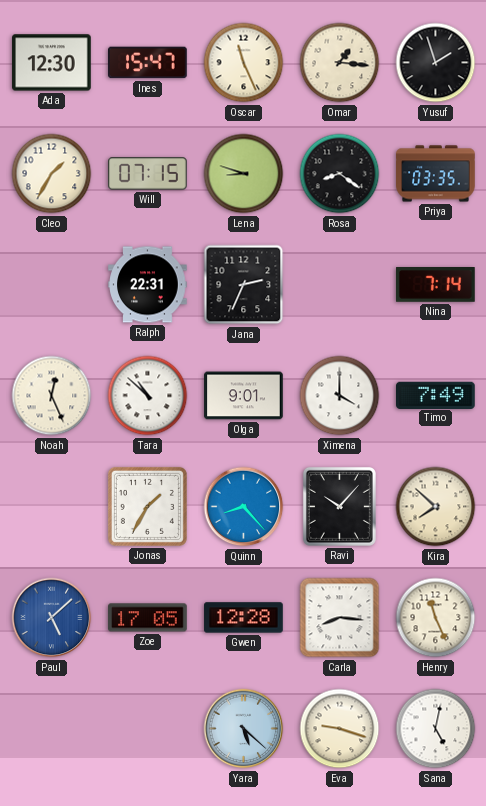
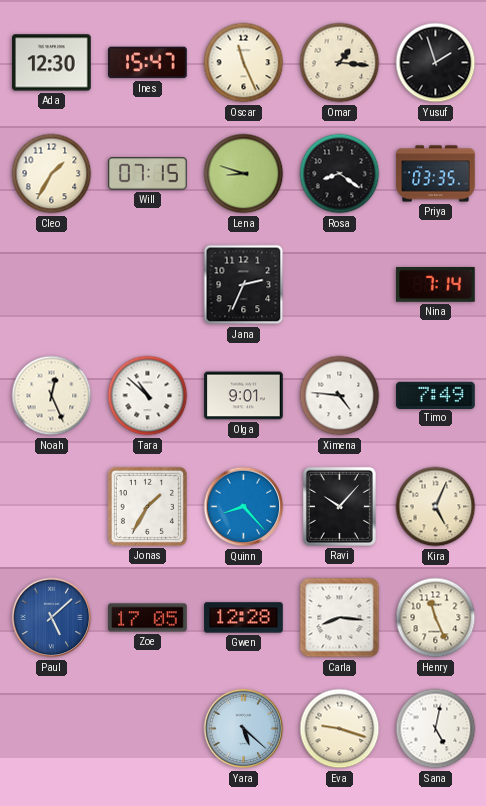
Ralph: 22:31 -> none
Ximena: 4:00 -> 4:46
Kira: 7:52 -> 5:04
